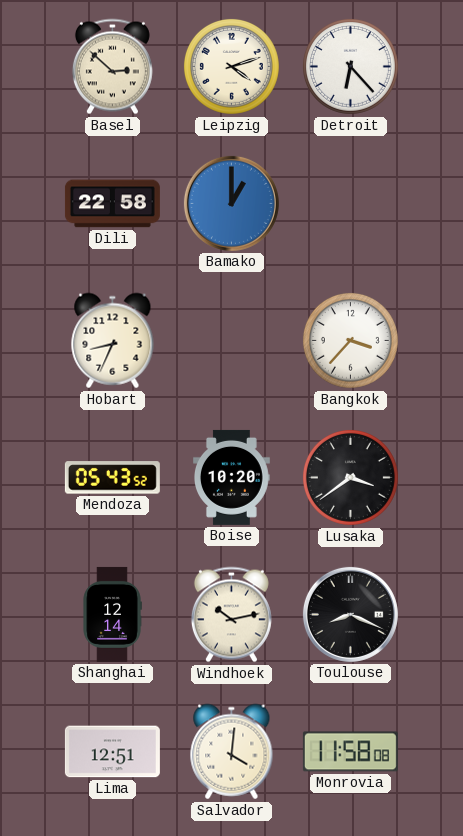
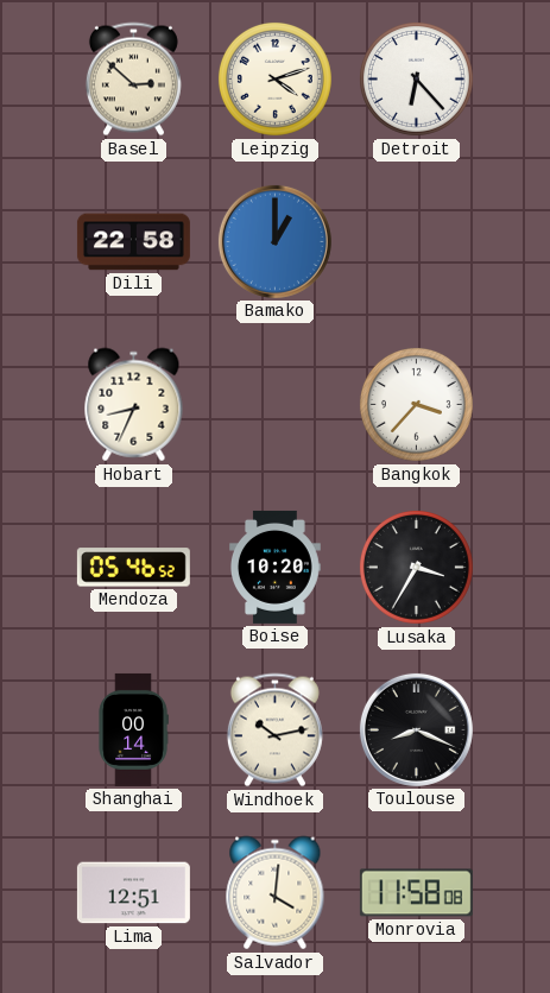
Mendoza: 05:43 -> 05:46
Lusaka: 3:39 -> 3:35
Shanghai: 12:14 -> 00:14
